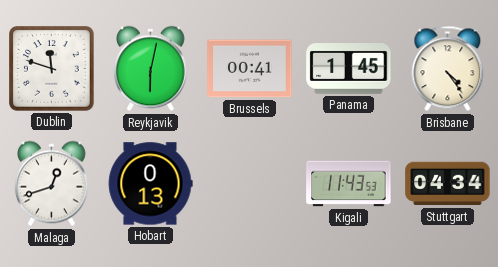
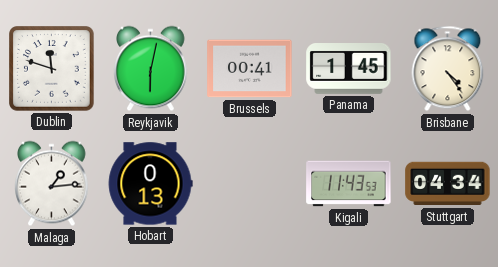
Malaga: 12:42 -> 1:14
